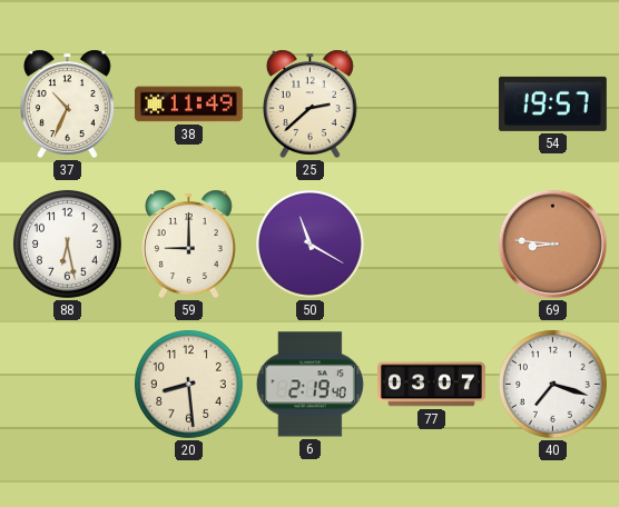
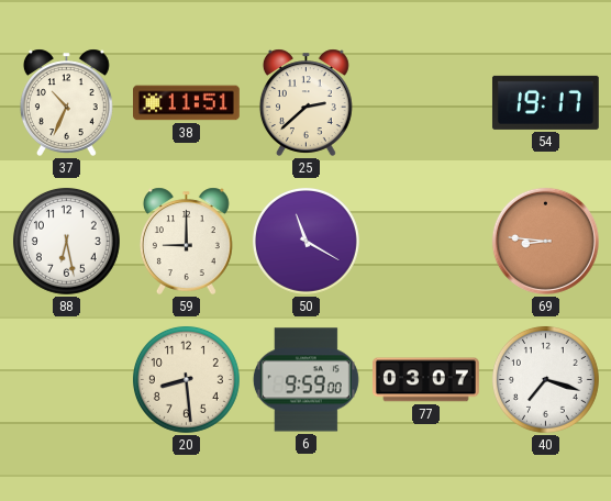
38: 11:49 -> 11:51
54: 19:57 -> 19:17
6: 2:19 -> 9:59
